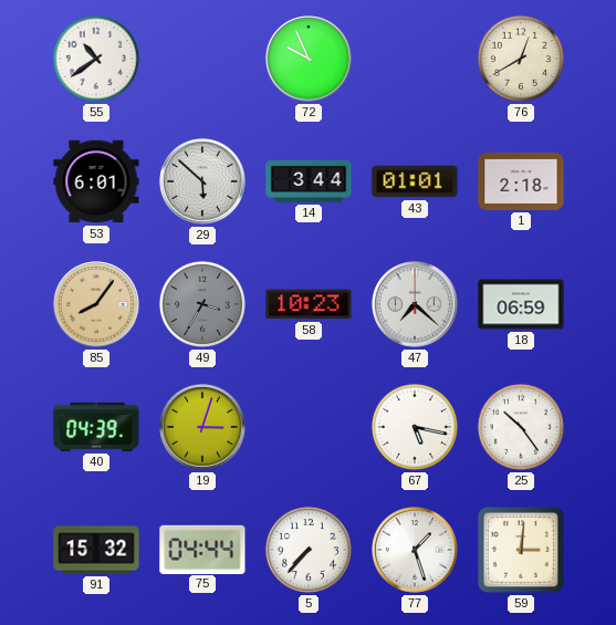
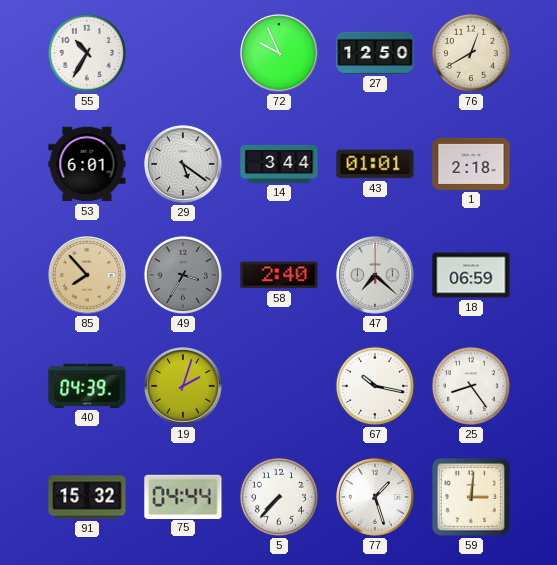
55: 10:39 -> 10:35
27: none -> 12:50
29: 5:52 -> 5:21
85: 8:06 -> 7:53
58: 10:23 -> 2:40
19: 3:03 -> 2:03
67: 5:17 -> 10:17
25: 10:24 -> 8:24
